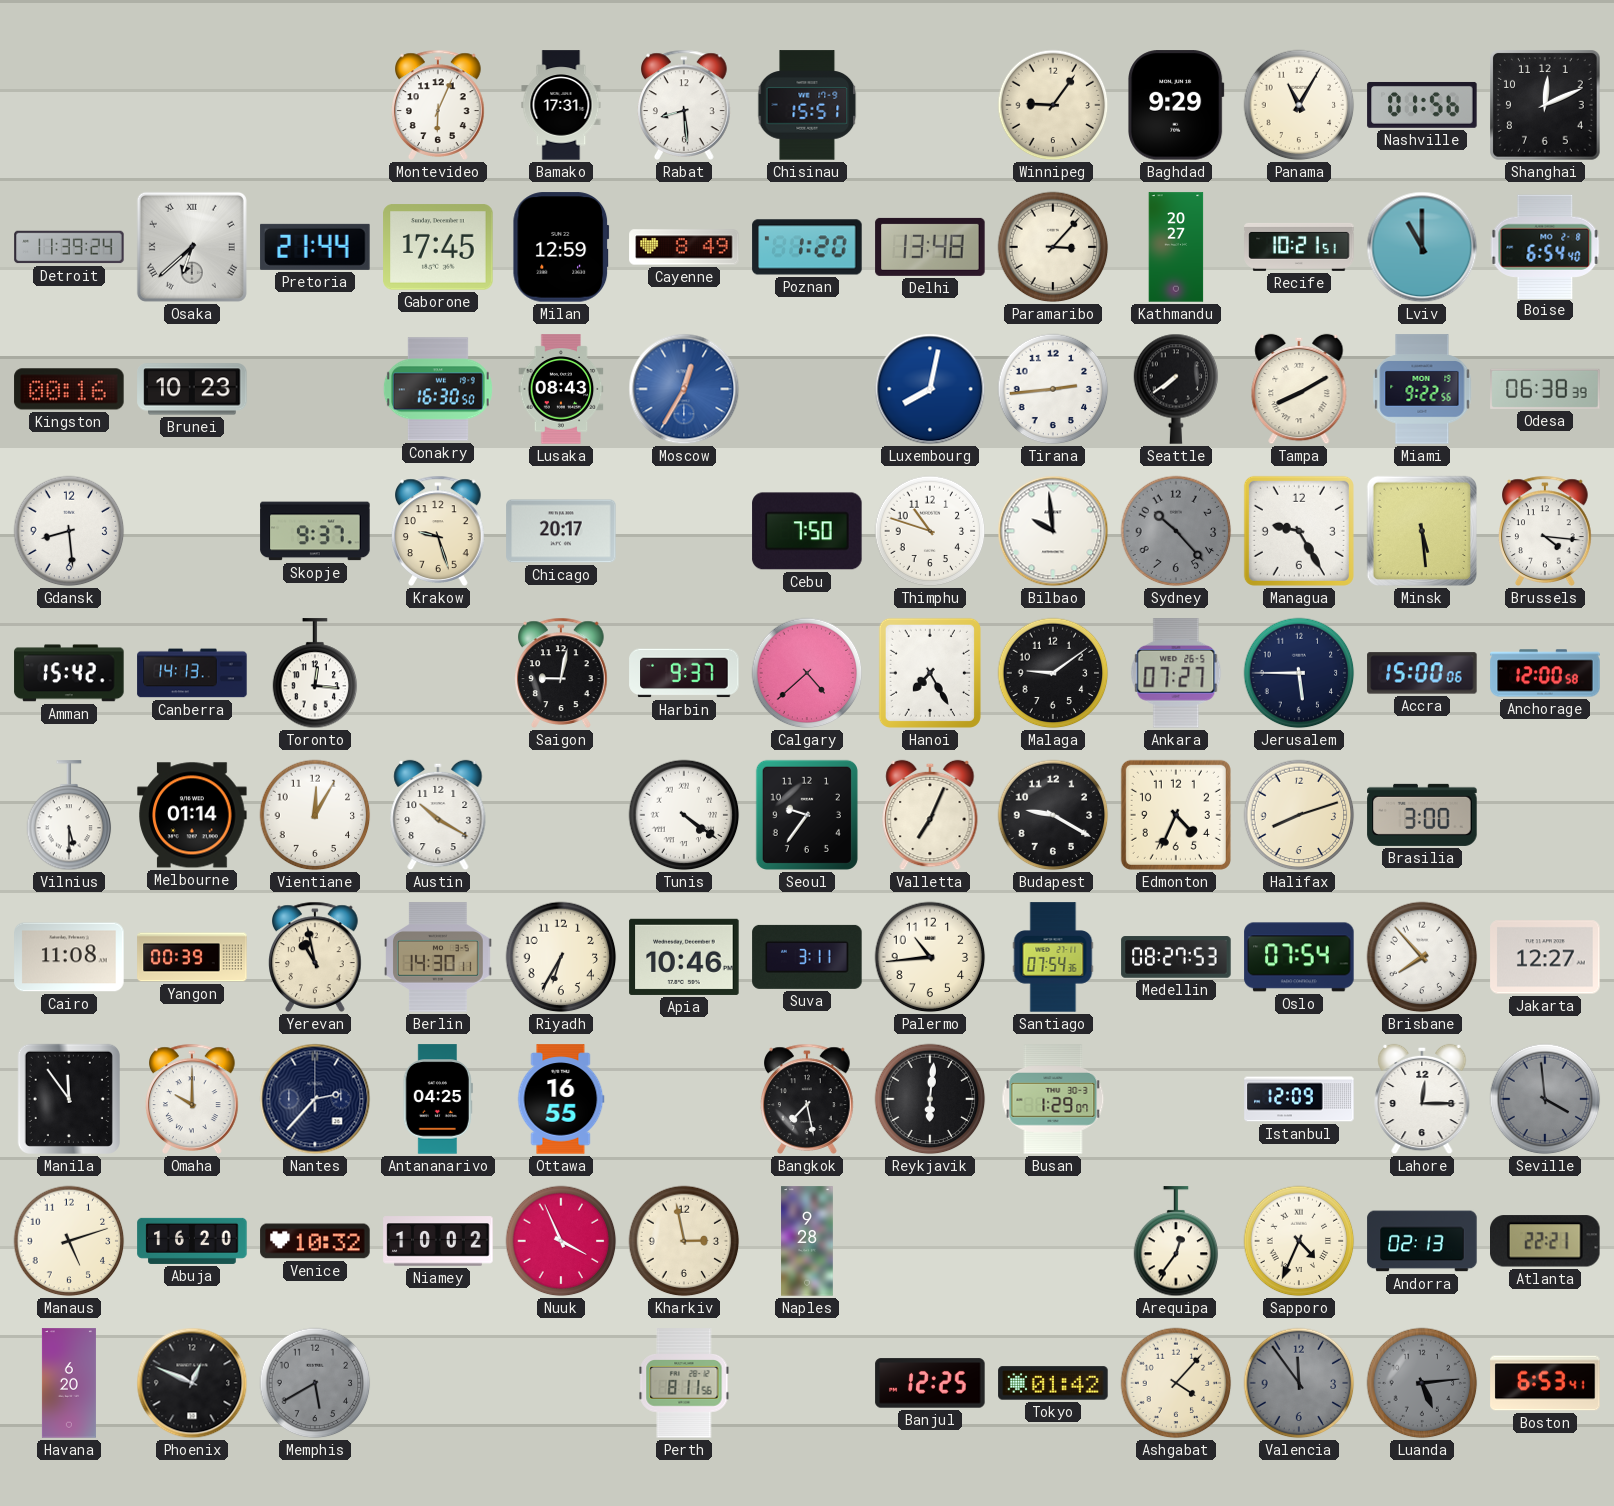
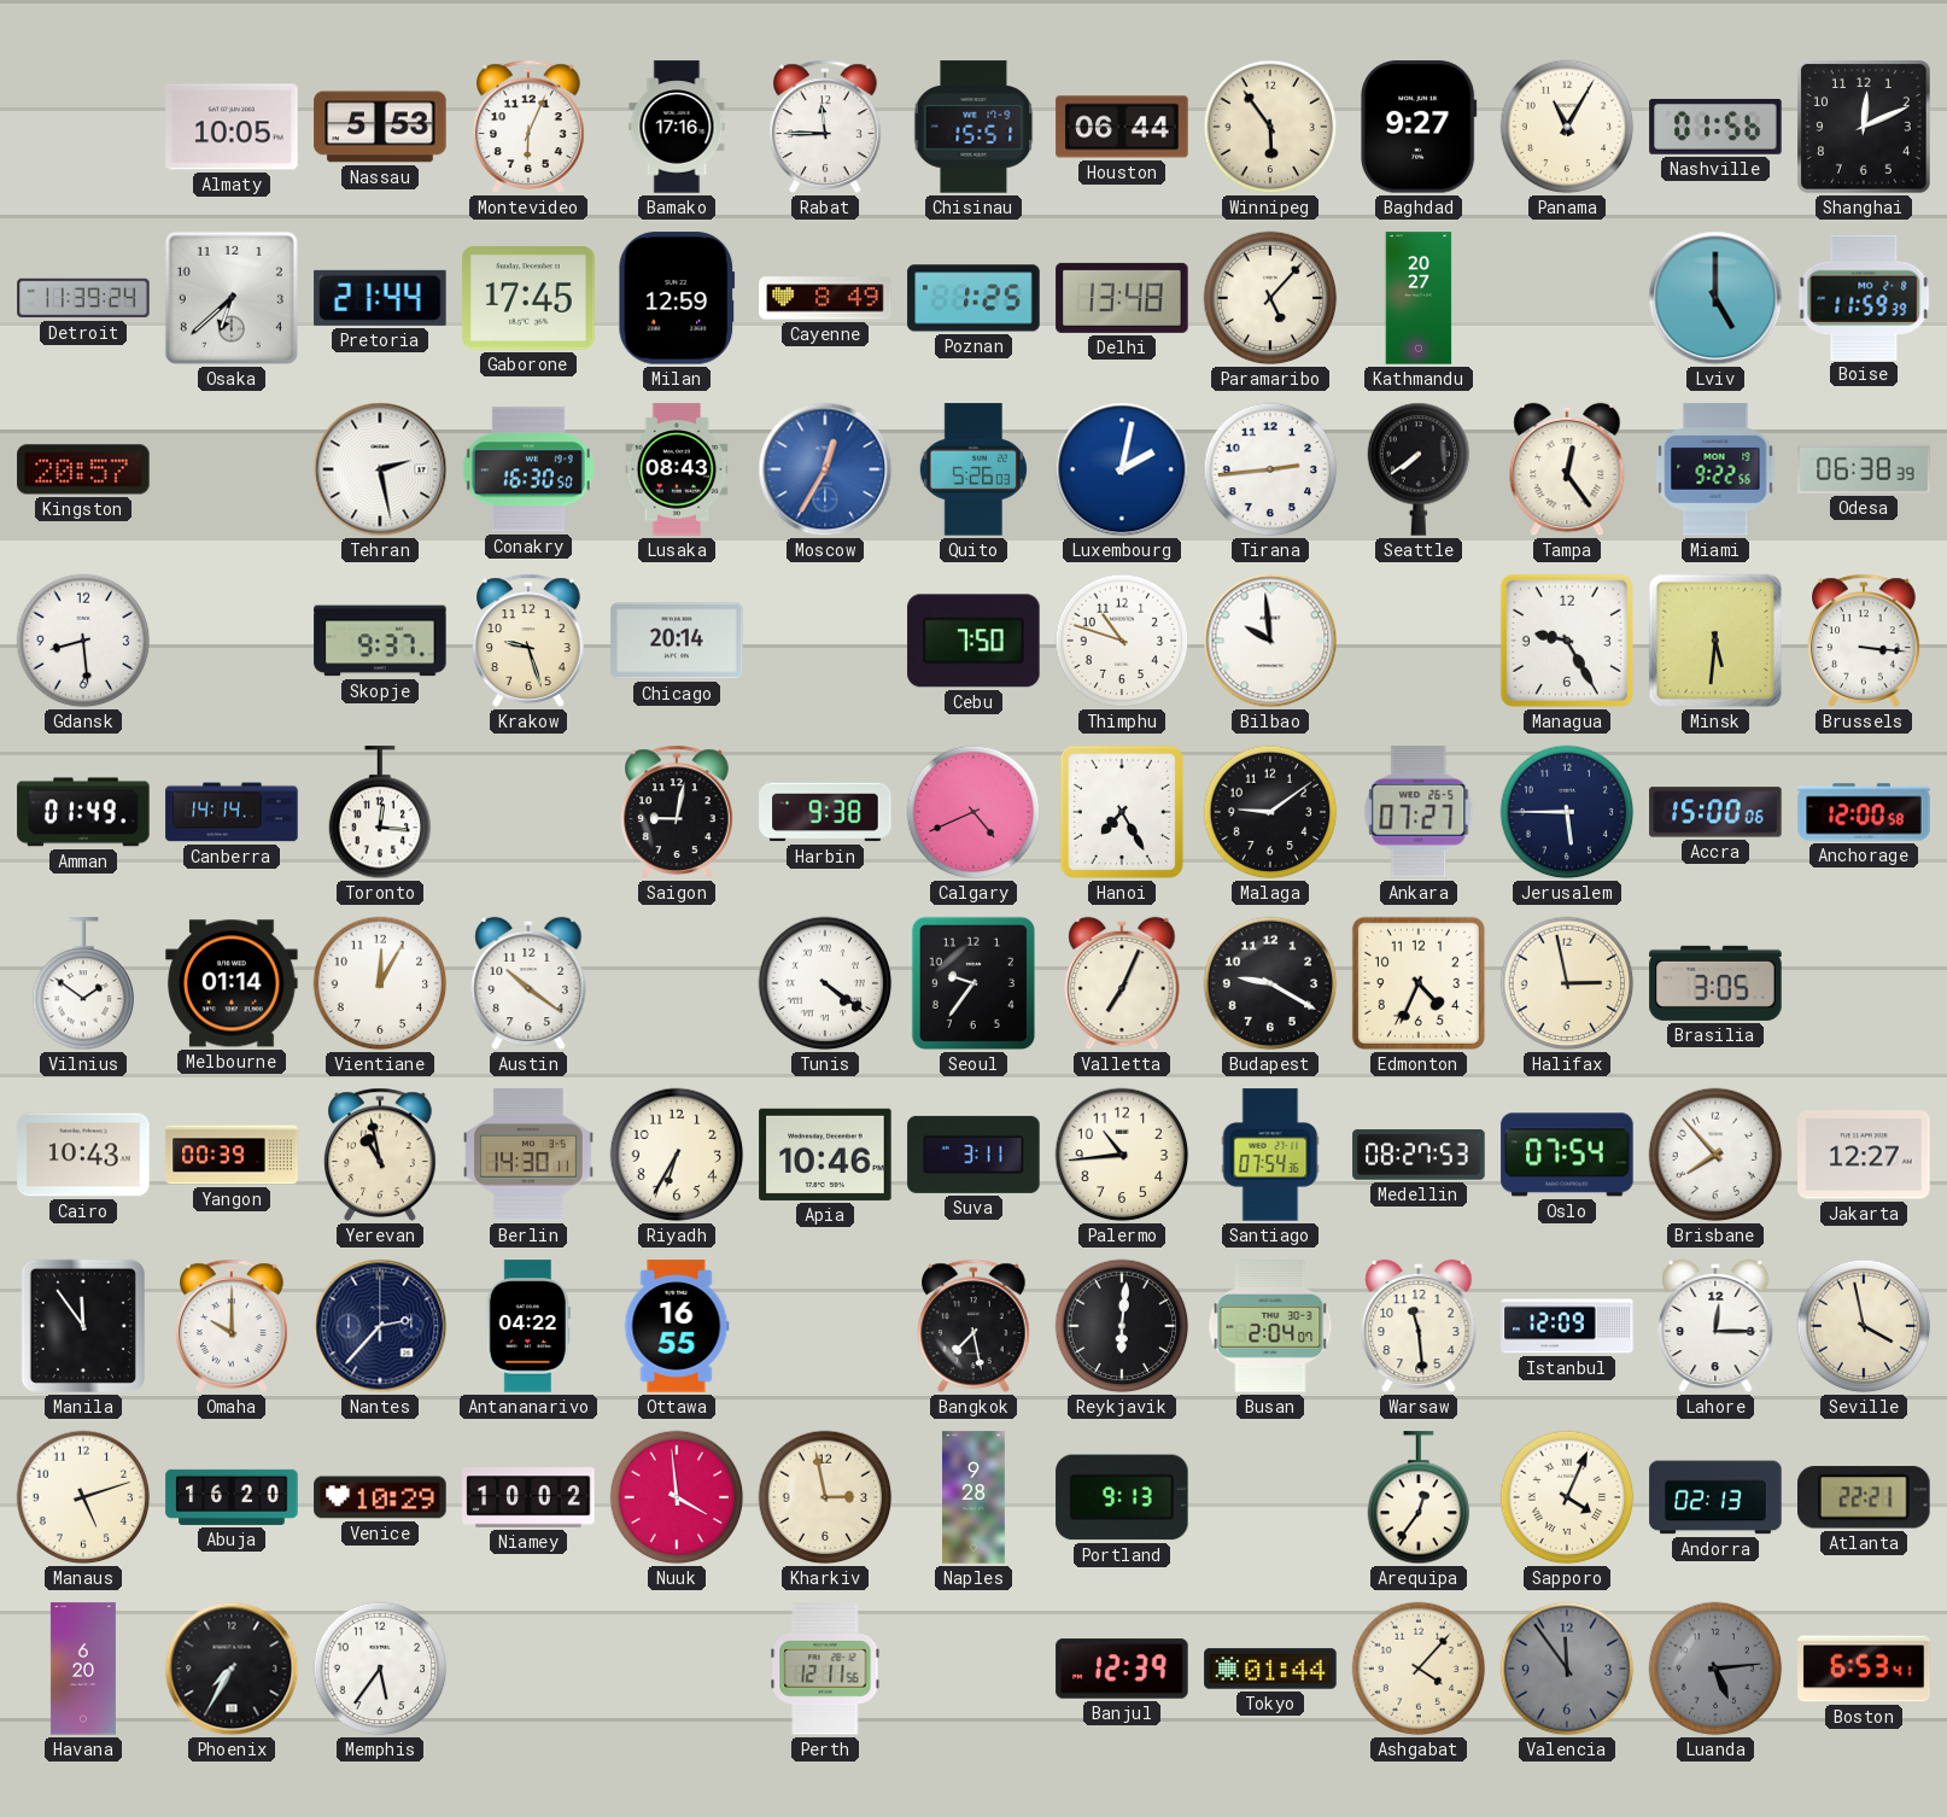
Almaty: none -> 10:05
Nassau: none -> 5:53
Bamako: 17:31 -> 17:16
Rabat: 8:29 -> 11:45
Houston: none -> 06:44
Winnipeg: 9:06 -> 5:54
Baghdad: 9:29 -> 9:27
Osaka numerals: Roman -> Arabic
Poznan: 1:20 -> 1:25
Paramaribo: 3:07 -> 5:07
Recife: 10:21 -> none
Lviv: 11:00 -> 5:00
Boise: 6:54 -> 11:59
Kingston: 00:16 -> 20:57
Brunei: 10:23 -> none
Tehran: none -> 2:28
Quito: none -> 5:26
Luxembourg: 8:02 -> 2:02
Tampa: 8:10 -> 12:24
Chicago: 20:17 -> 20:14
Sydney: 10:23 -> none
Minsk: 5:29 -> 5:31
Brussels: 4:16 -> 3:16
Amman: 15:42 -> 01:49
Canberra: 14:13 -> 14:14
Harbin: 9:37 -> 9:38
Calgary: 4:38 -> 4:41
Vilnius: 5:30 -> 1:51
Austin: 10:20 -> 10:21
Halifax: 8:12 -> 2:58
Brasilia: 3:00 -> 3:05
Cairo: 11:08 -> 10:43
Antananarivo: 04:25 -> 04:22
Busan: 1:29 -> 2:04
Warsaw: none -> 11:29
Seville: 3:59 -> 3:58
Seville dial: grey -> cream
Venice: 10:32 -> 10:29
Nuuk: 3:56 -> 3:59
Portland: none -> 9:13
Sapporo: 4:34 -> 4:04
Phoenix: 12:49 -> 7:35
Memphis: 5:40 -> 5:36
Memphis dial: grey -> white
Perth: 8:11 -> 12:11
Banjul: 12:25 -> 12:39
Tokyo: 01:42 -> 01:44
